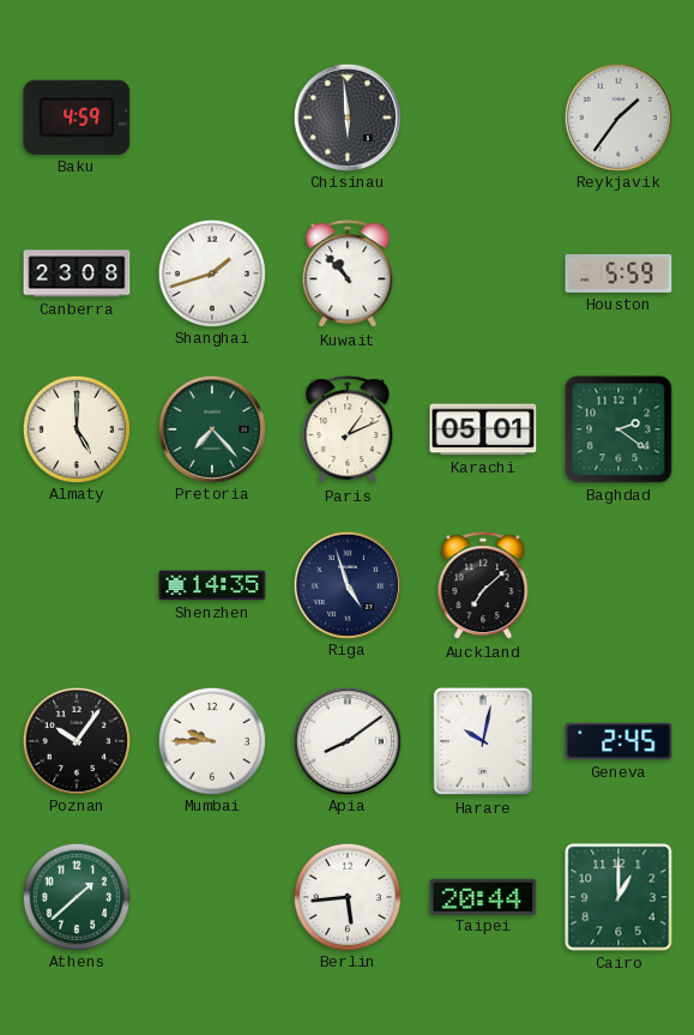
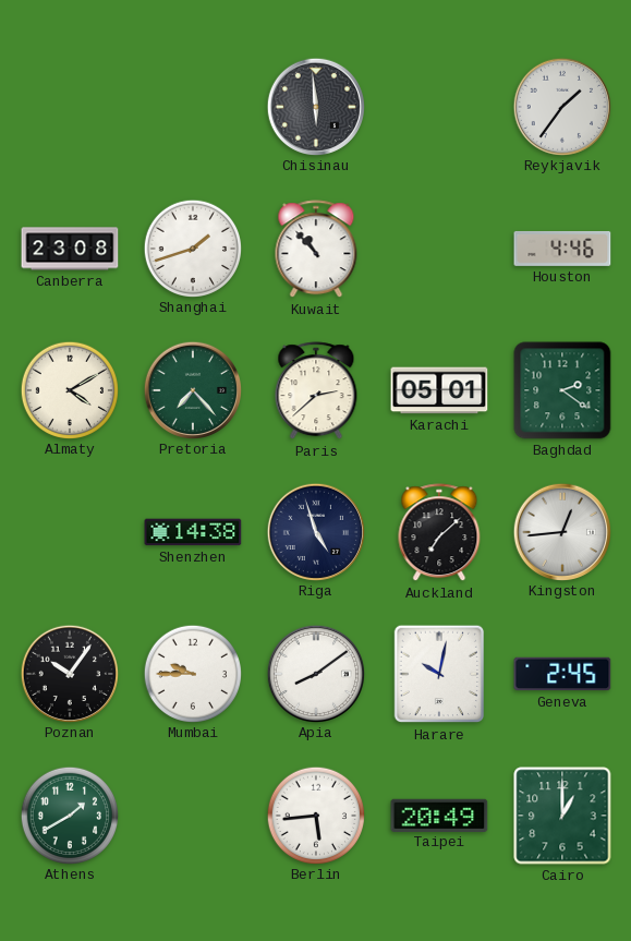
Baku: 4:59 -> none
Houston: 5:59 -> 4:46
Almaty: 5:00 -> 4:10
Paris: 1:11 -> 2:38
Shenzhen: 14:35 -> 14:38
Kingston: none -> 12:44
Athens: 1:38 -> 1:40
Taipei: 20:44 -> 20:49
